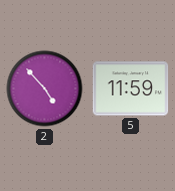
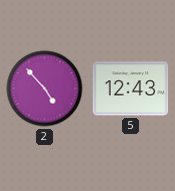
5: 11:59 -> 12:43
